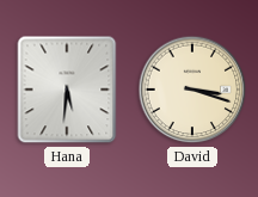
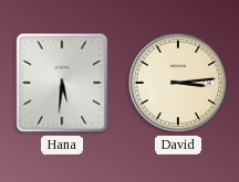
David: 3:18 -> 3:14
